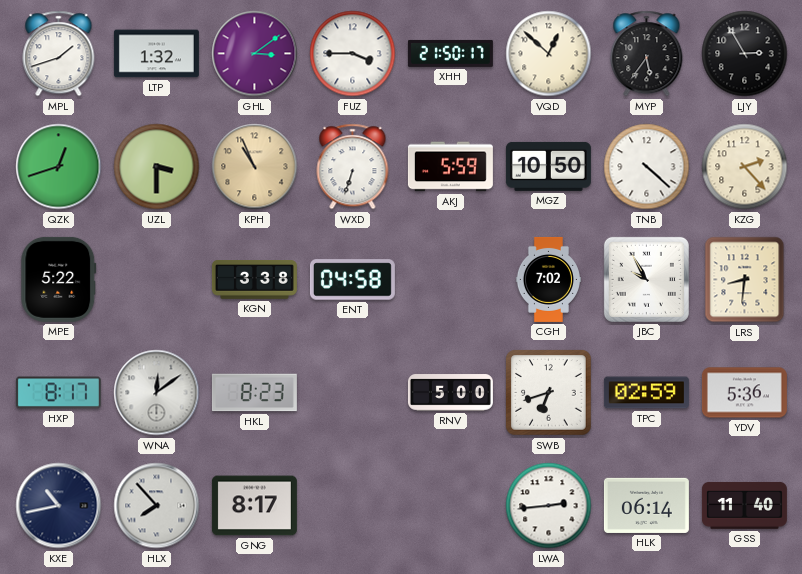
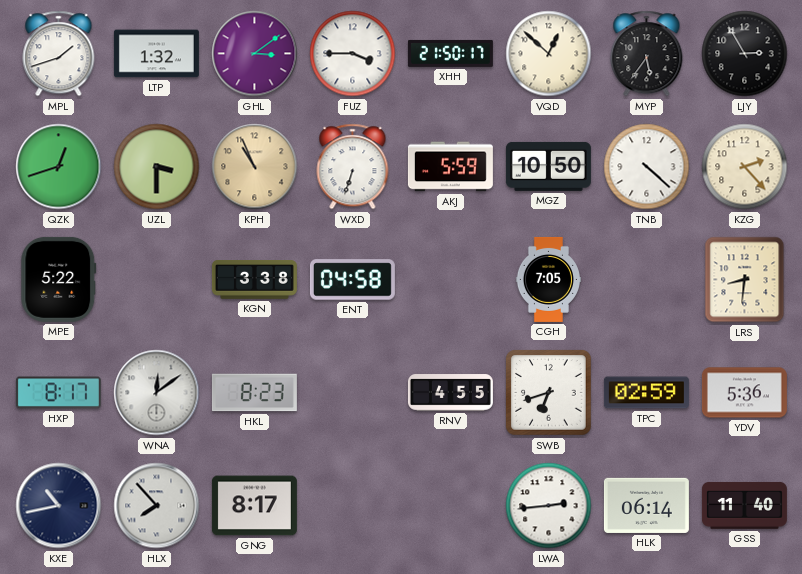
CGH: 7:02 -> 7:05
JBC: 9:55 -> none
RNV: 5:00 -> 4:55
